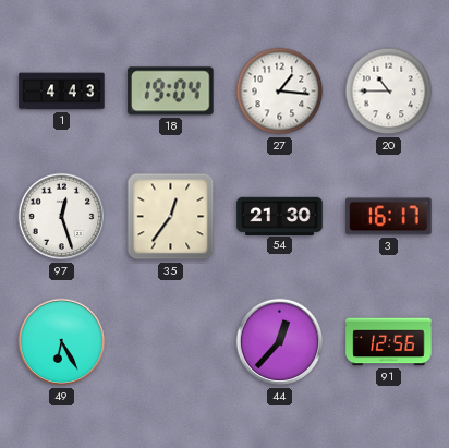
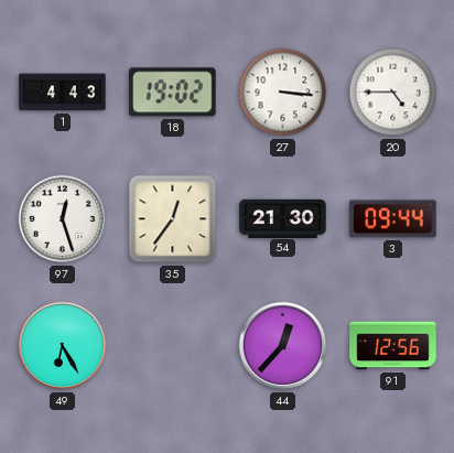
18: 19:04 -> 19:02
27: 1:16 -> 3:16
20: 10:45 -> 4:45
3: 16:17 -> 09:44
